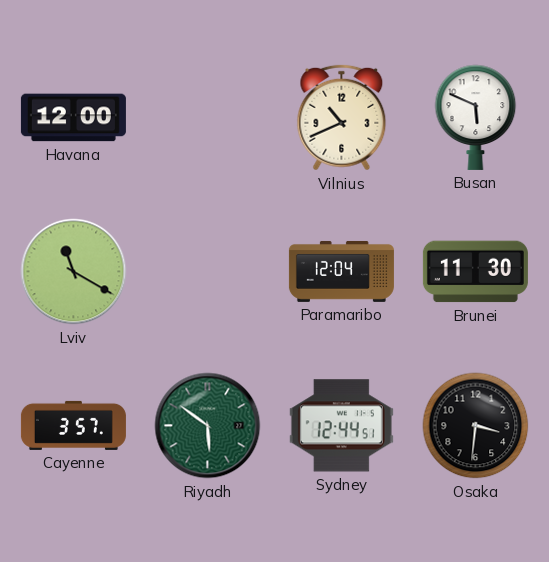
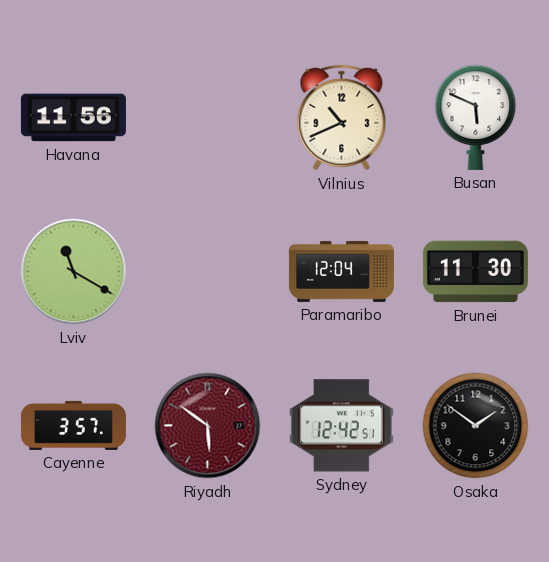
Havana: 12:00 -> 11:56
Riyadh dial: green -> burgundy
Sydney: 12:44 -> 12:42
Osaka: 3:31 -> 1:51
